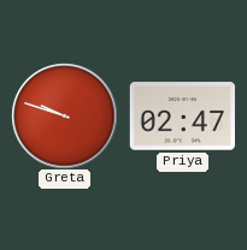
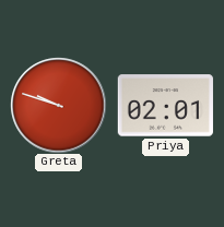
Priya: 02:47 -> 02:01
